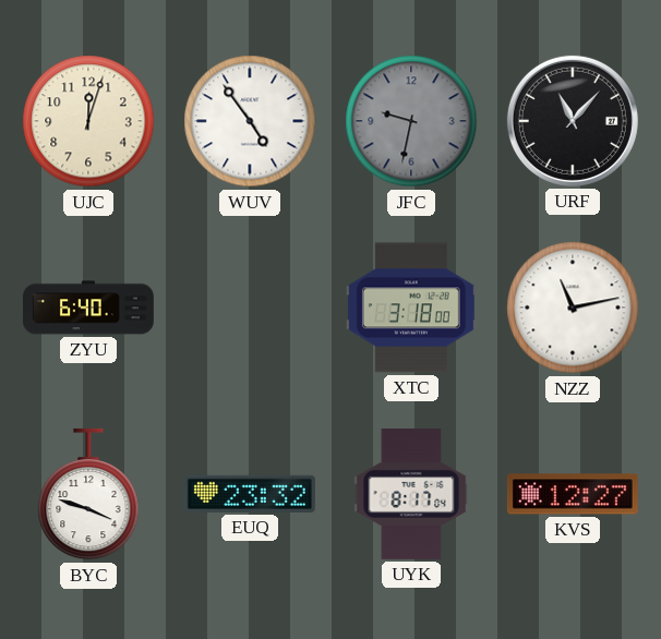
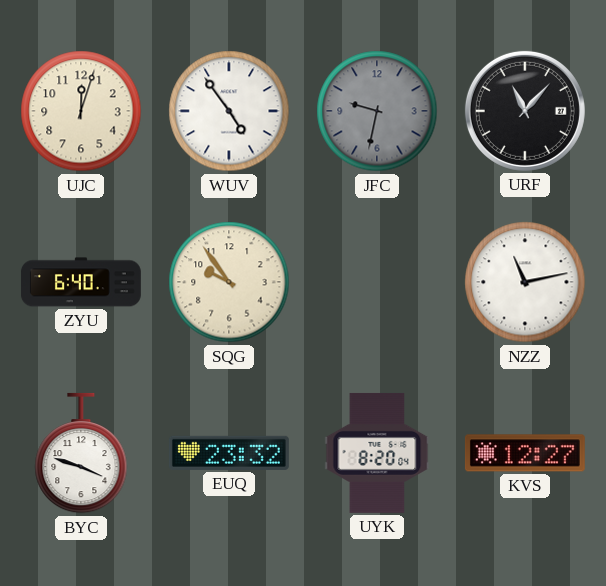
SQG: none -> 9:54
XTC: 3:18 -> none
UYK: 8:17 -> 8:20
